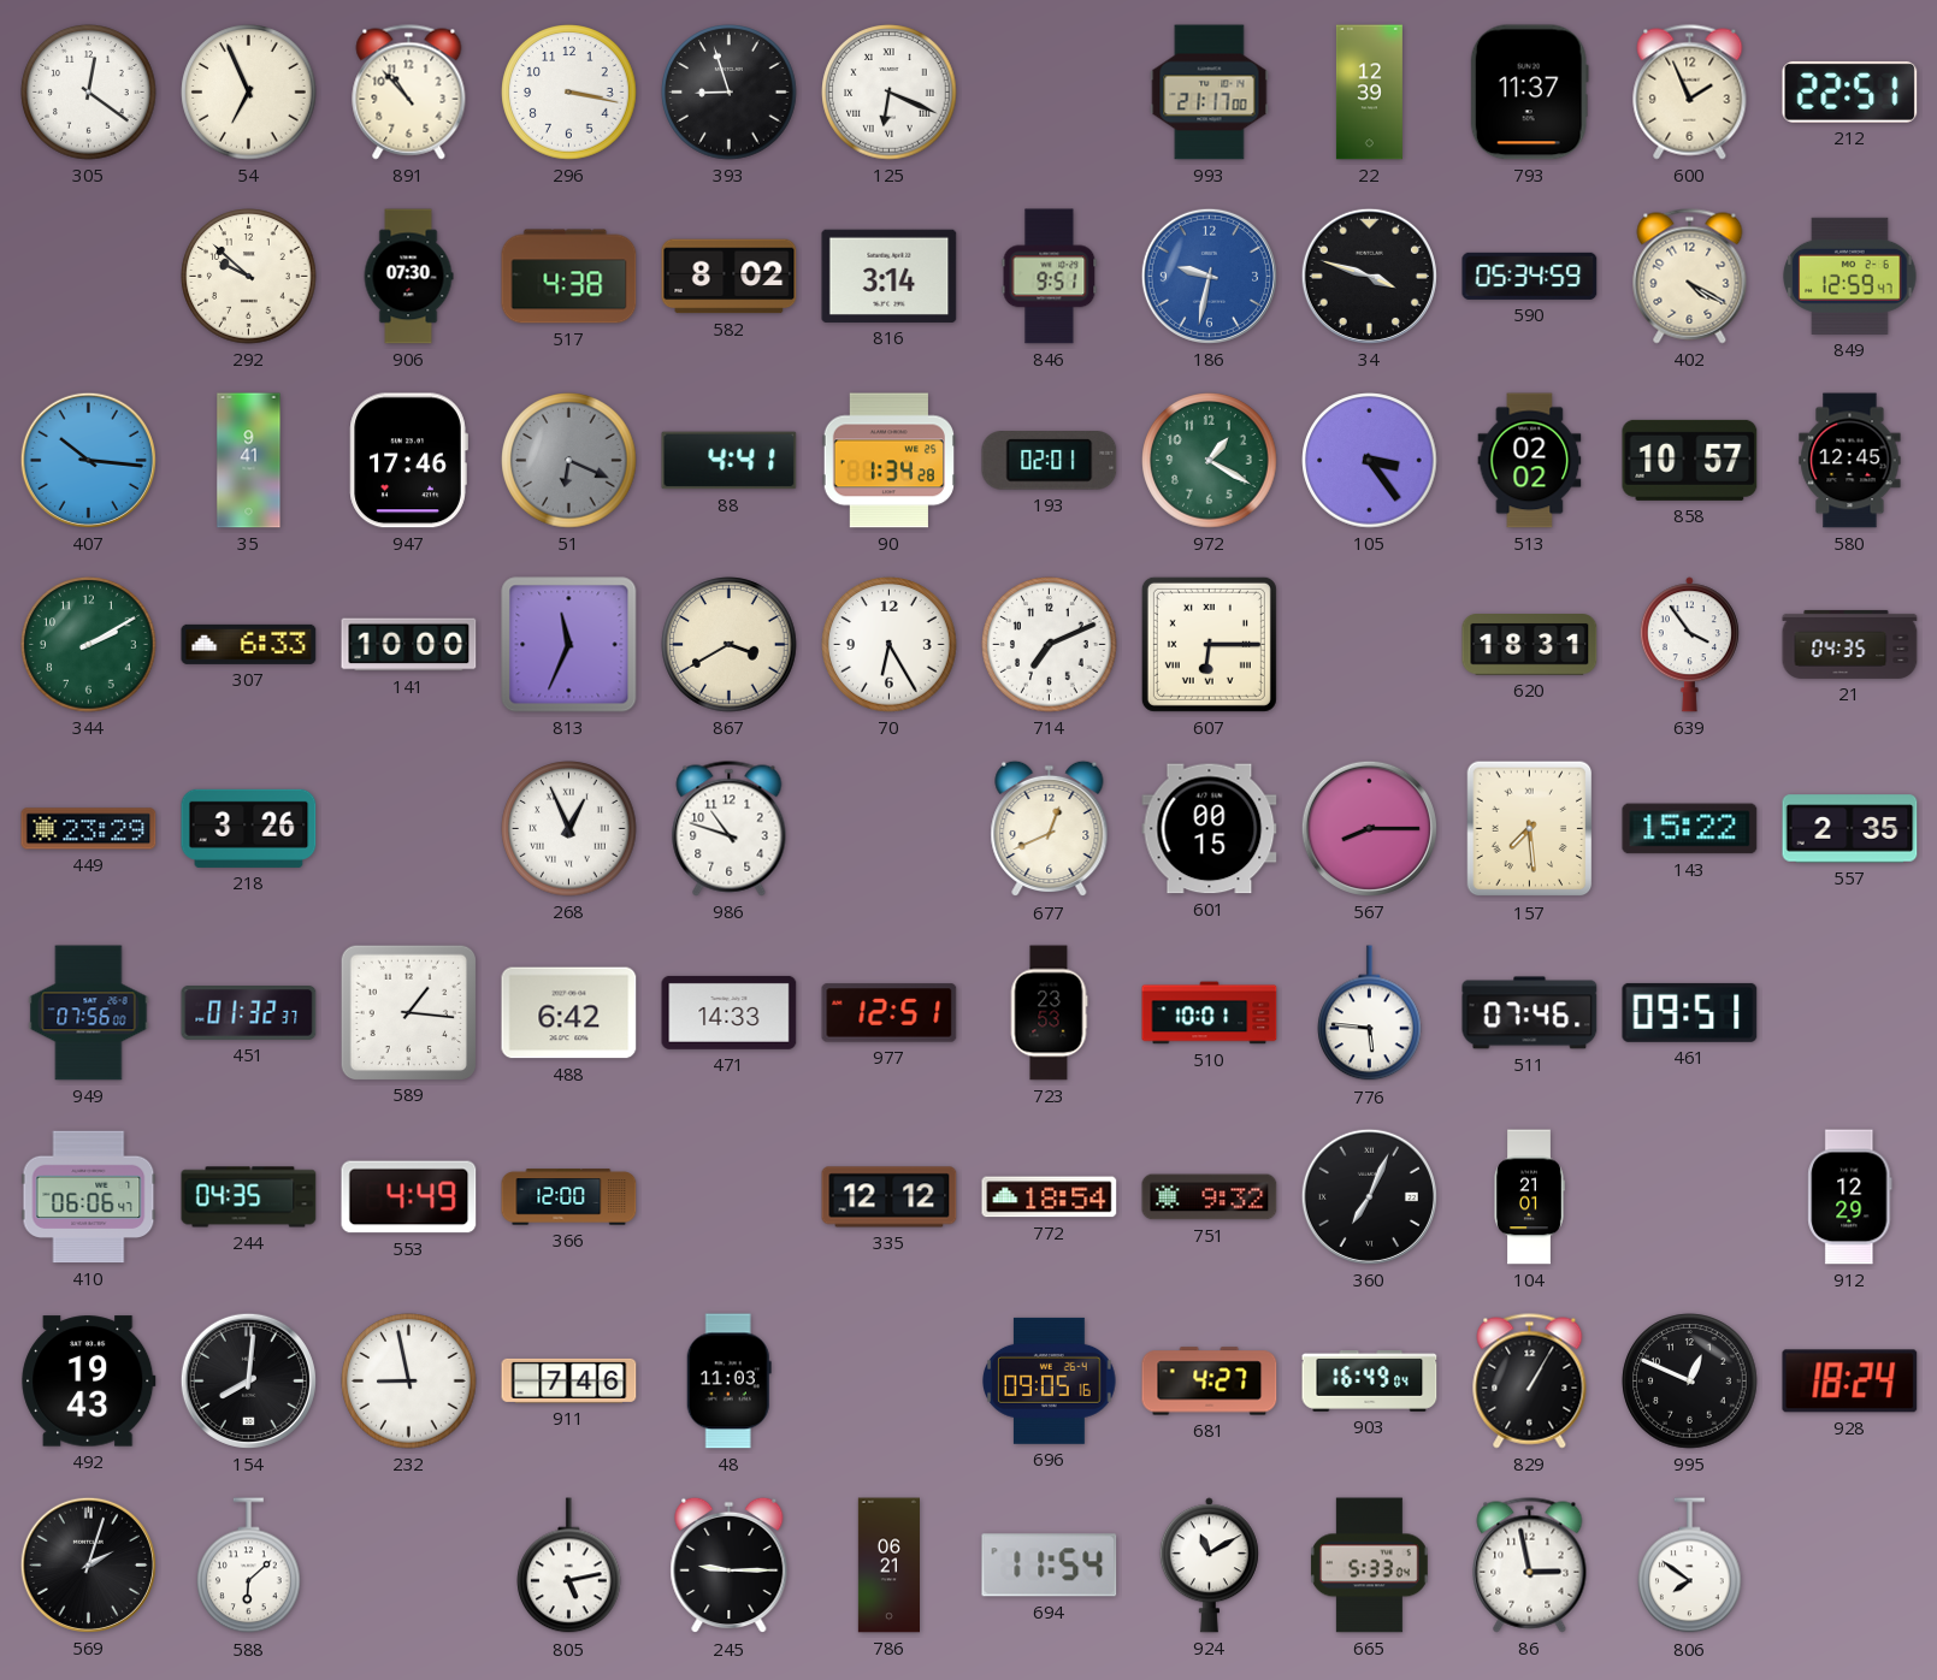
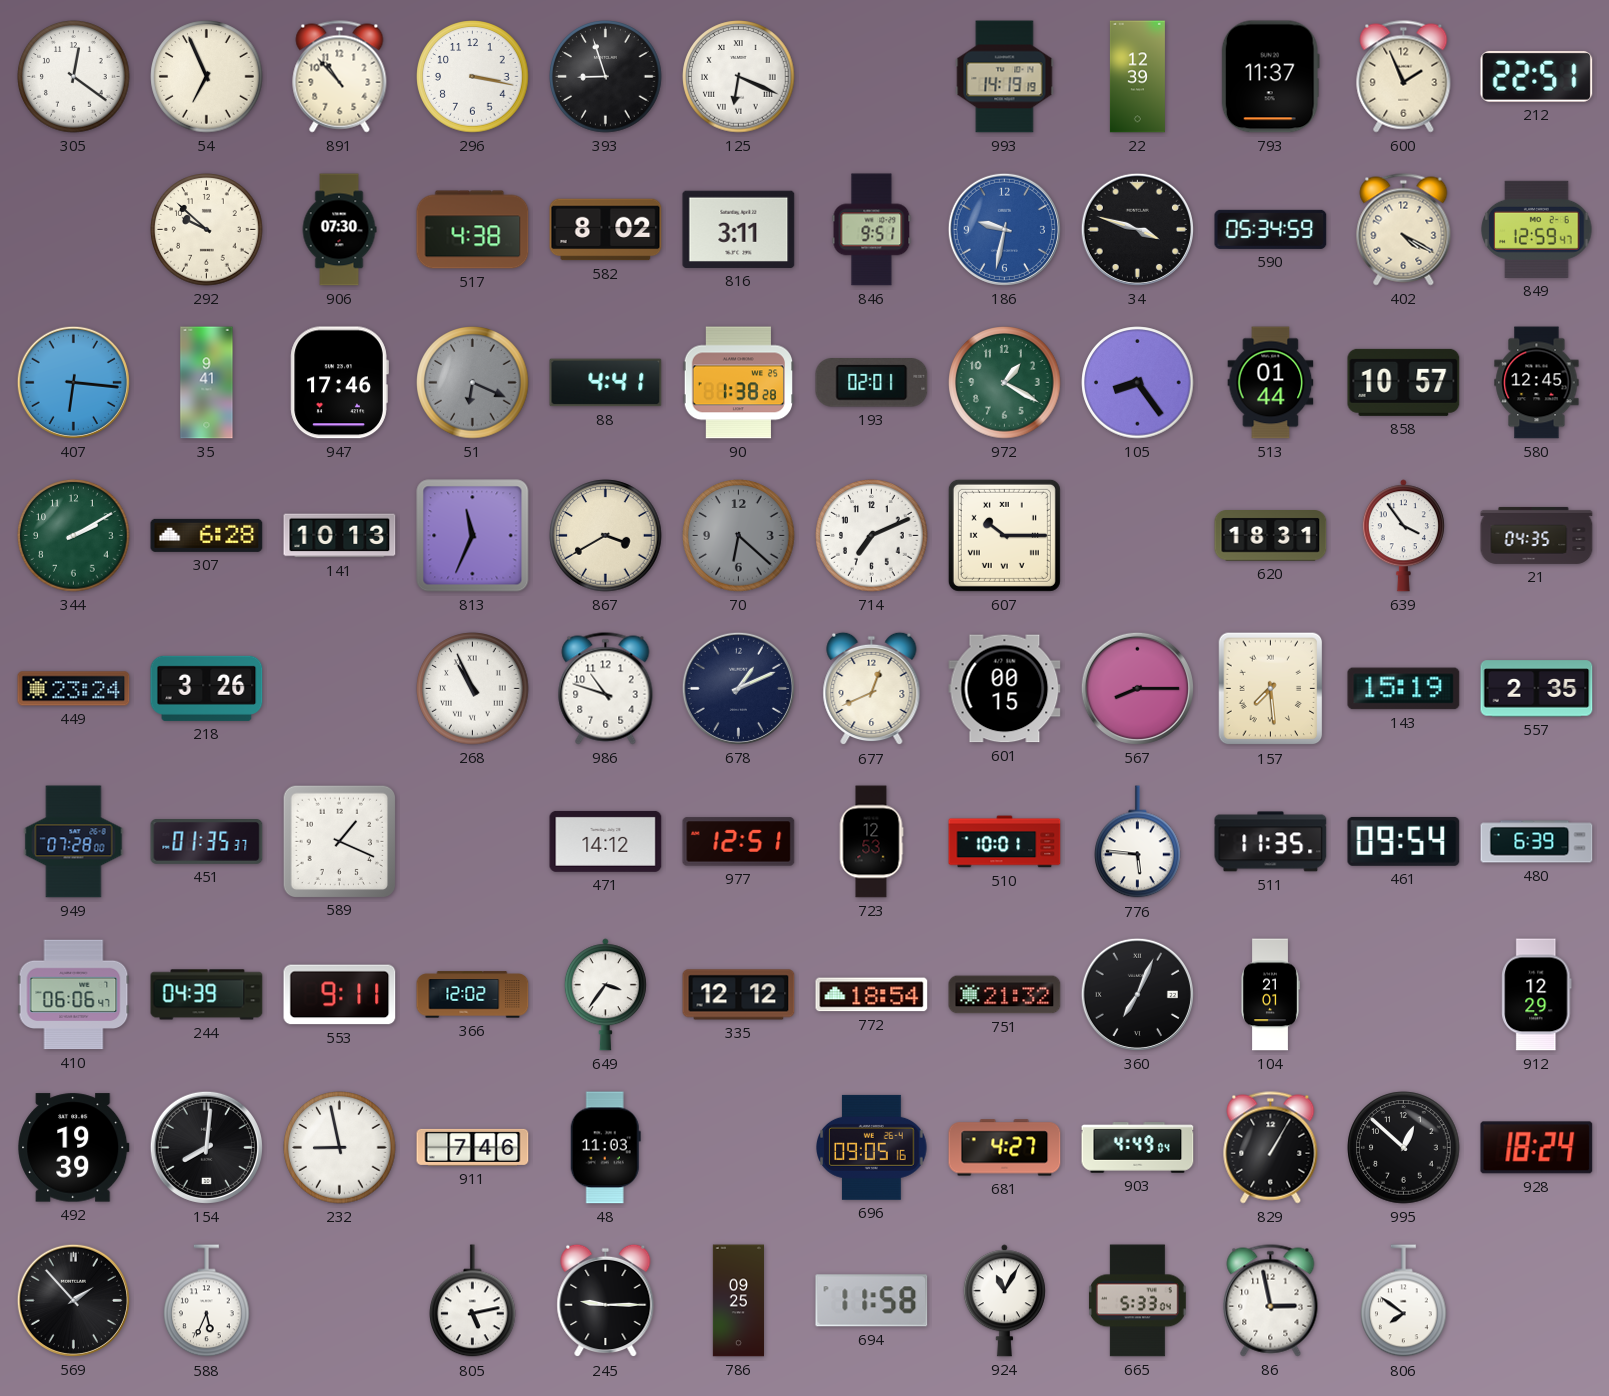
993: 21:17 -> 14:19
816: 3:14 -> 3:11
407: 10:16 -> 6:16
90: 1:34 -> 1:38
105: 3:24 -> 8:24
513: 02:02 -> 01:44
307: 6:33 -> 6:28
141: 10:00 -> 10:13
70: 6:25 -> 6:22
70 dial: white -> grey
607: 6:15 -> 10:15
449: 23:29 -> 23:24
268: 12:56 -> 10:56
678: none -> 1:11
143: 15:22 -> 15:19
949: 07:56 -> 07:28
451: 01:32 -> 01:35
589: 1:16 -> 1:19
488: 6:42 -> none
471: 14:33 -> 14:12
723: 23:53 -> 12:53
511: 07:46 -> 11:35
461: 09:51 -> 09:54
480: none -> 6:39
244: 04:35 -> 04:39
553: 4:49 -> 9:11
366: 12:00 -> 12:02
649: none -> 3:36
751: 9:32 -> 21:32
492: 19:43 -> 19:39
903: 16:49 -> 4:49
995: 12:49 -> 12:52
569: 2:03 -> 1:53
588: 6:08 -> 5:34
786: 06:21 -> 09:25
694: 11:54 -> 11:58
924: 11:10 -> 11:05
